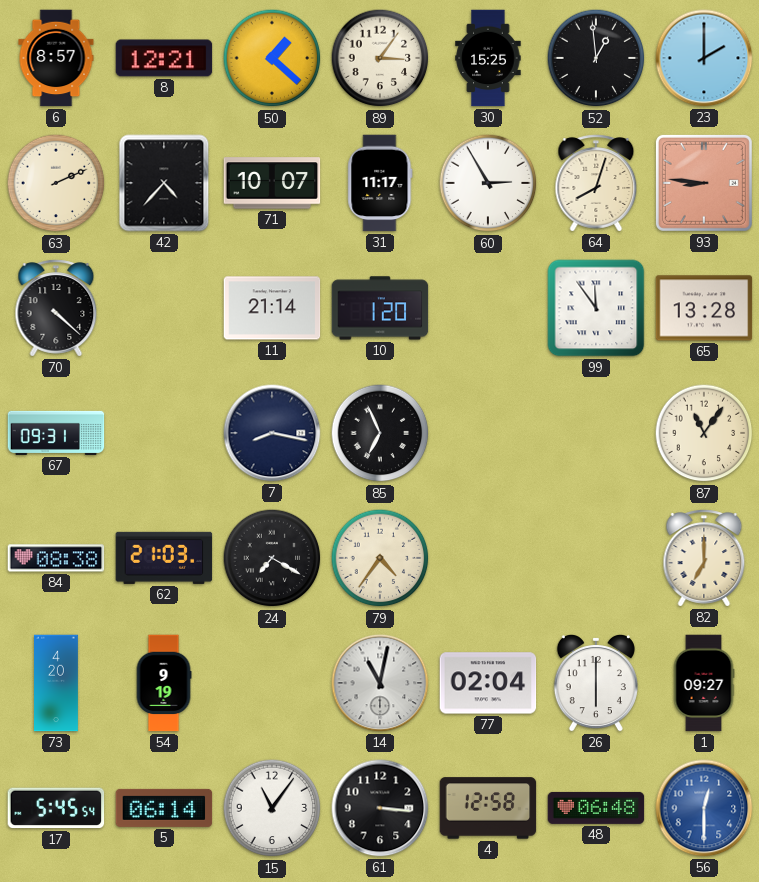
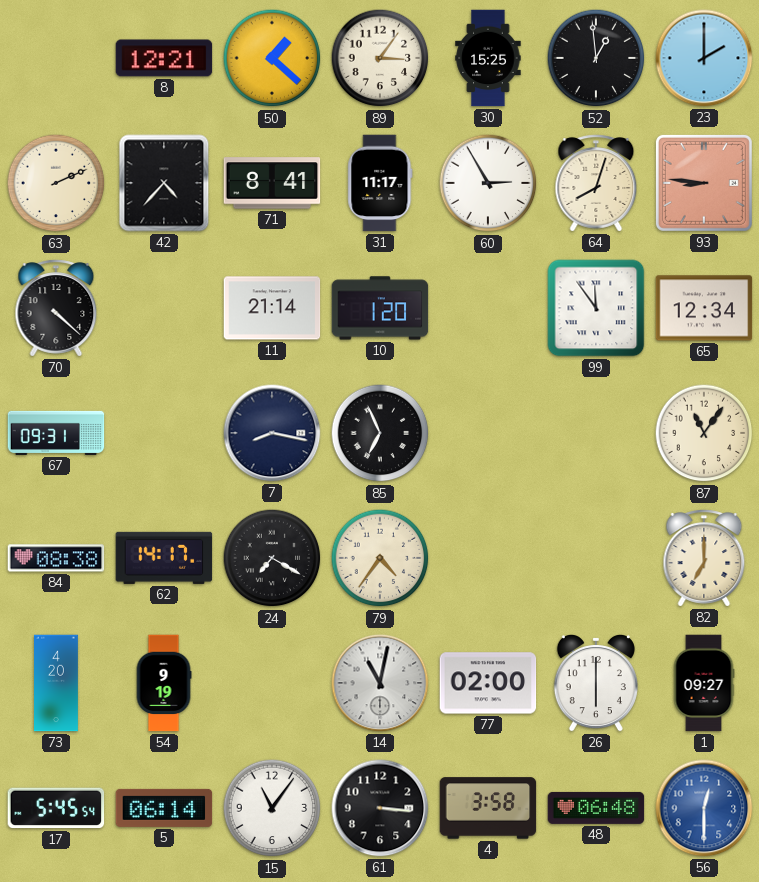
6: 8:57 -> none
71: 10:07 -> 8:41
65: 13:28 -> 12:34
62: 21:03 -> 14:17
77: 02:04 -> 02:00
4: 12:58 -> 3:58
